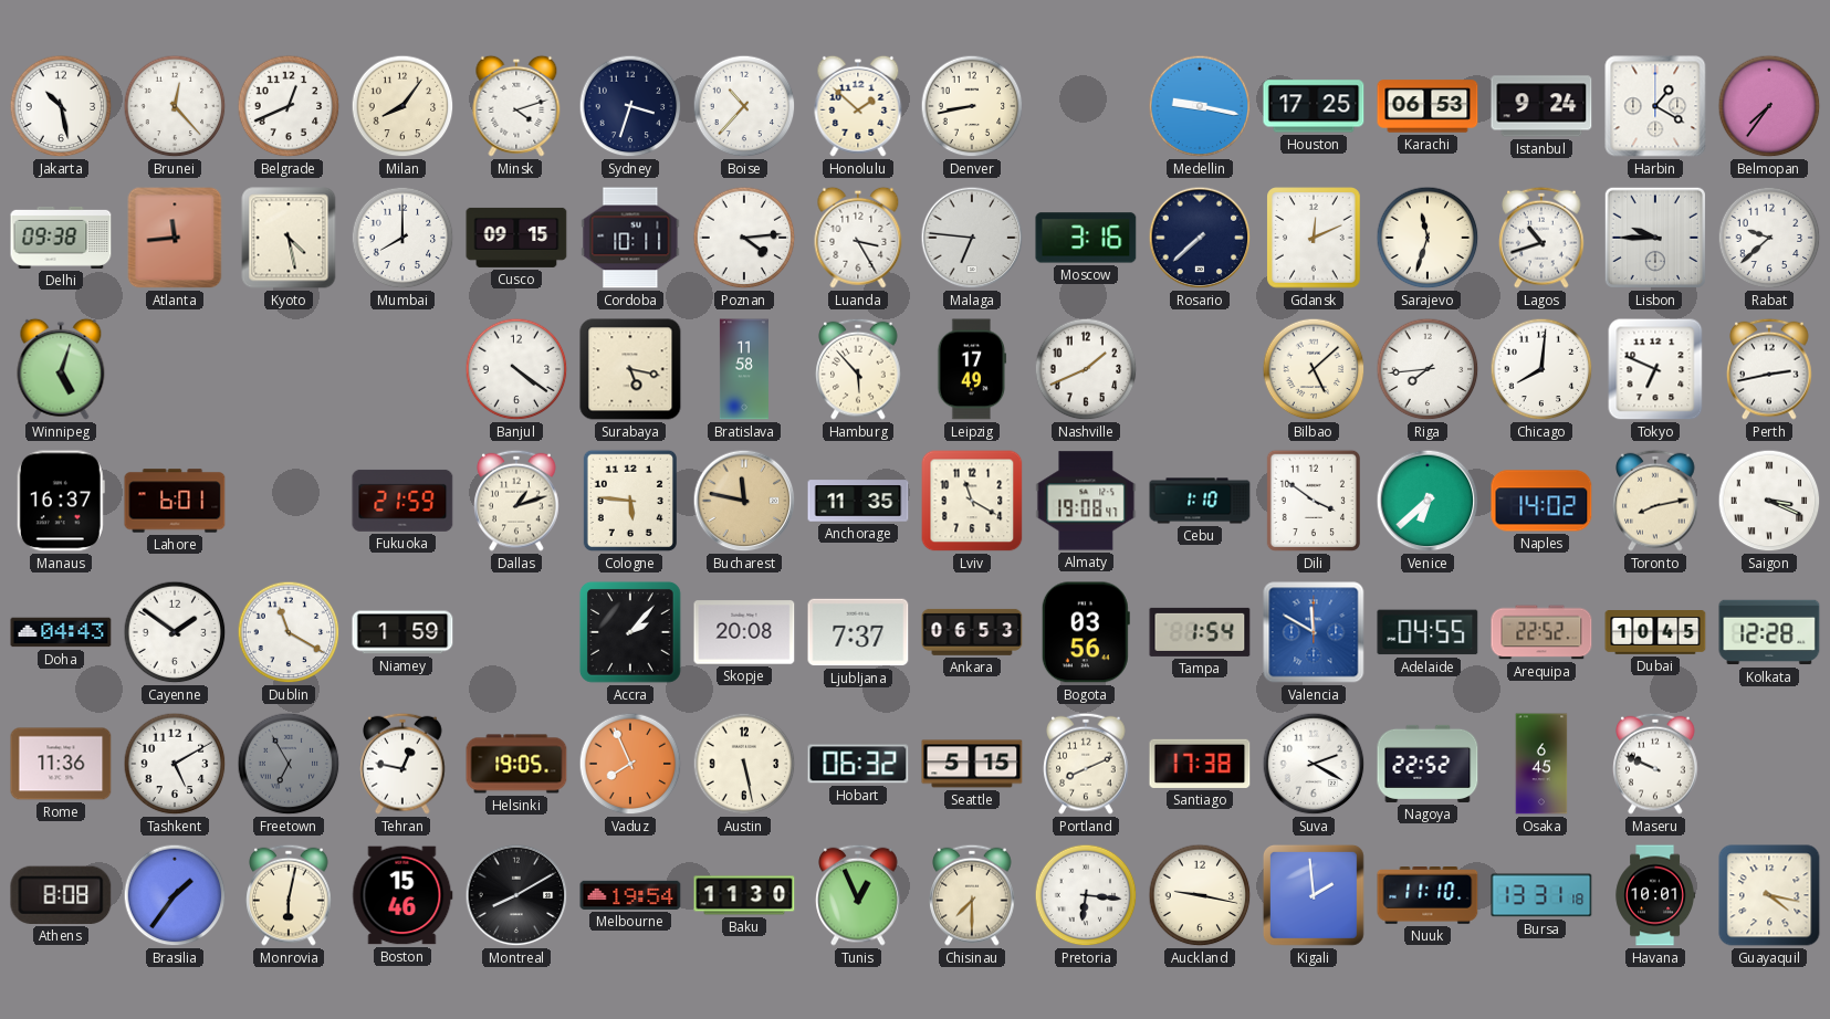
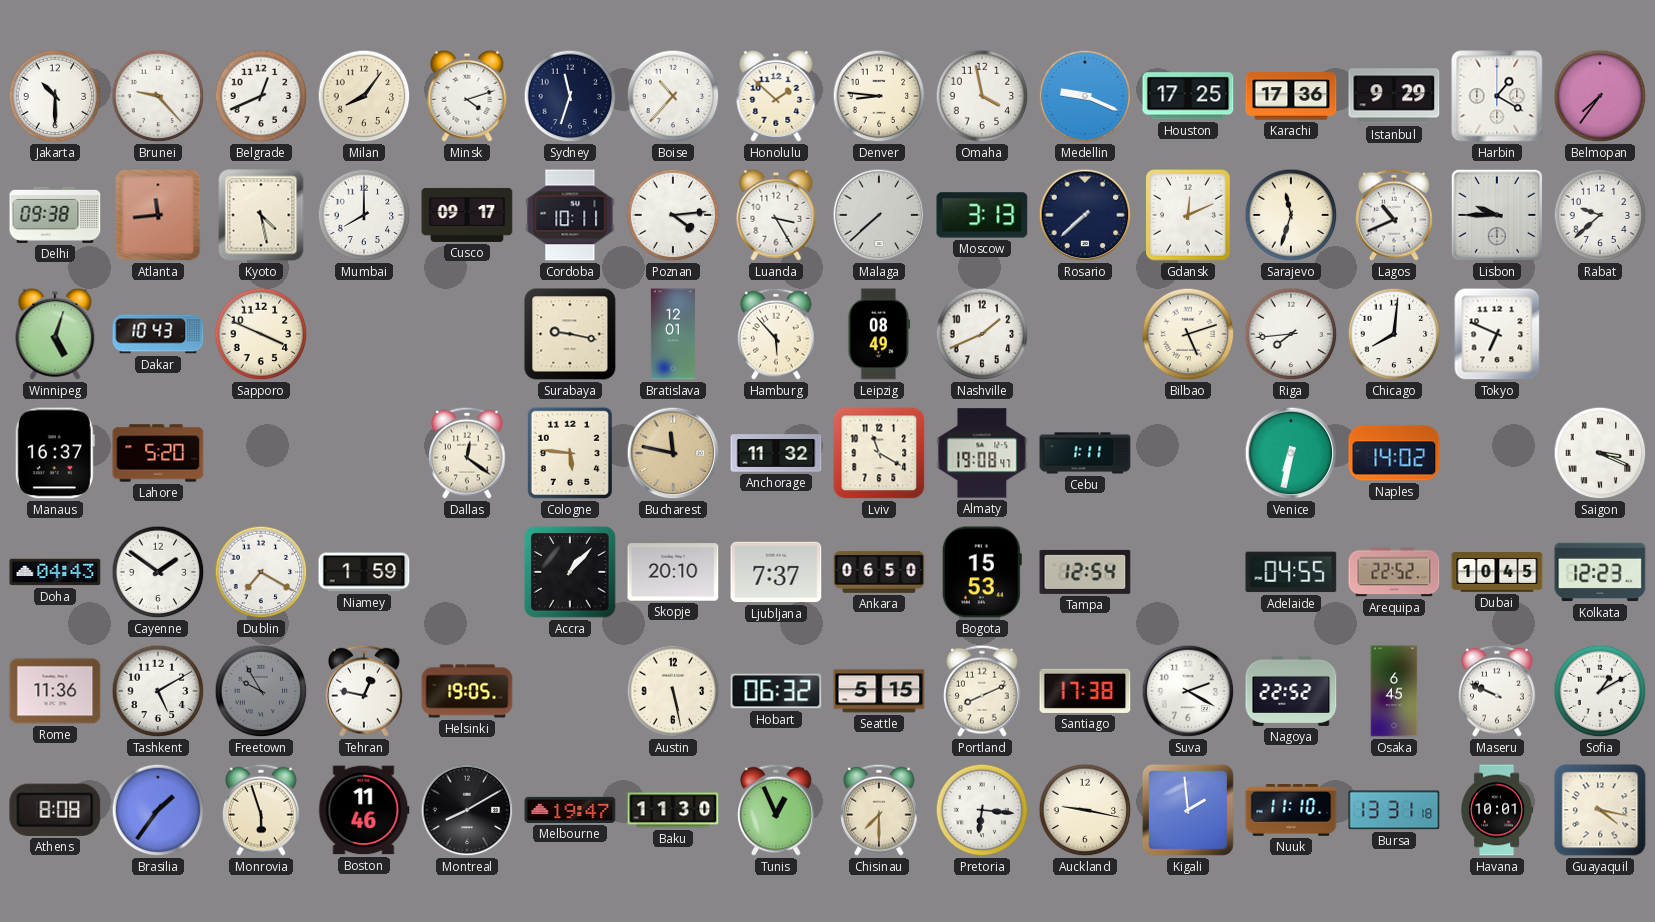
Jakarta: 10:28 -> 10:30
Brunei: 12:23 -> 9:23
Sydney: 3:33 -> 11:33
Denver: 8:43 -> 8:46
Omaha: none -> 3:58
Medellin: 9:17 -> 9:19
Karachi: 06:53 -> 17:36
Istanbul: 9:24 -> 9:29
Cusco: 09:15 -> 09:17
Malaga: 6:46 -> 7:38
Moscow: 3:16 -> 3:13
Lagos: 10:42 -> 10:41
Dakar: none -> 10:43
Sapporo: none -> 3:49
Banjul: 4:21 -> none
Surabaya: 5:17 -> 9:17
Bratislava: 11:58 -> 12:01
Leipzig: 17:49 -> 08:49
Bilbao: 5:08 -> 5:12
Perth: 2:43 -> none
Lahore: 6:01 -> 5:20
Fukuoka: 21:59 -> none
Dallas: 1:12 -> 12:21
Anchorage: 11:35 -> 11:32
Cebu: 1:10 -> 1:11
Dili: 3:51 -> none
Venice: 6:38 -> 6:32
Toronto: 8:13 -> none
Dublin: 11:20 -> 7:20
Accra: 2:07 -> 1:07
Skopje: 20:08 -> 20:10
Ankara: 06:53 -> 06:50
Bogota: 03:56 -> 15:53
Tampa: 1:54 -> 12:54
Valencia: 11:50 -> none
Kolkata: 12:28 -> 12:23
Freetown: 6:55 -> 9:55
Vaduz: 7:56 -> none
Sofia: none -> 1:10
Monrovia: 6:02 -> 5:57
Boston: 15:46 -> 11:46
Melbourne: 19:54 -> 19:47
